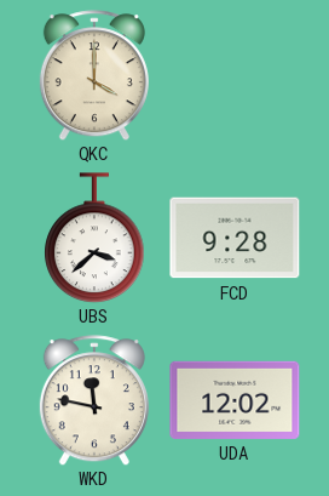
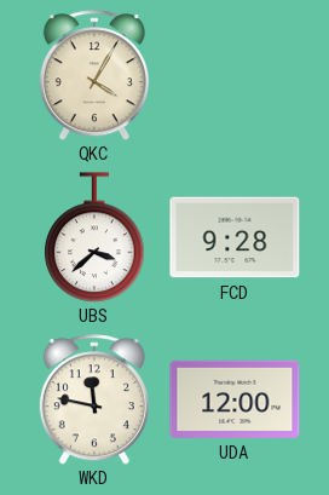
QKC: 4:00 -> 4:05
UDA: 12:02 -> 12:00
